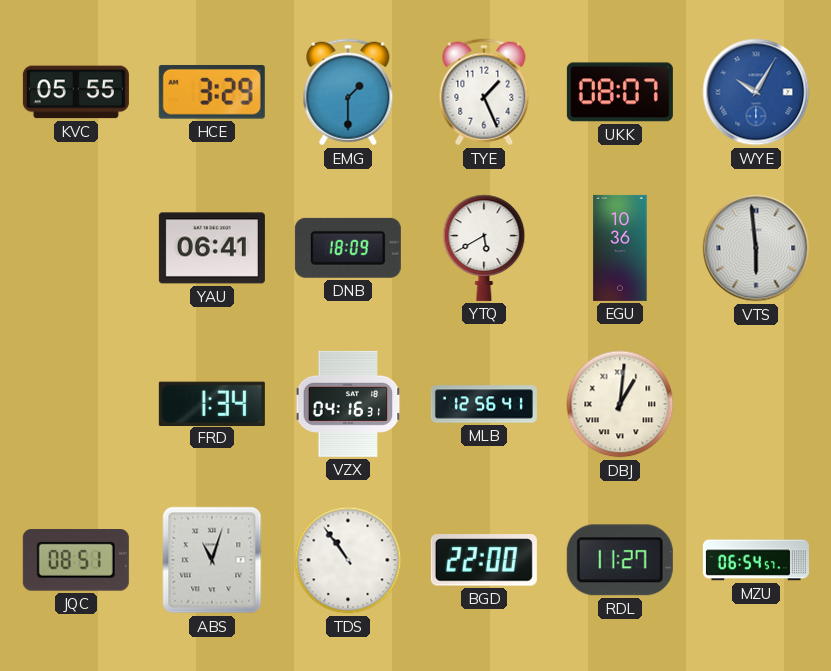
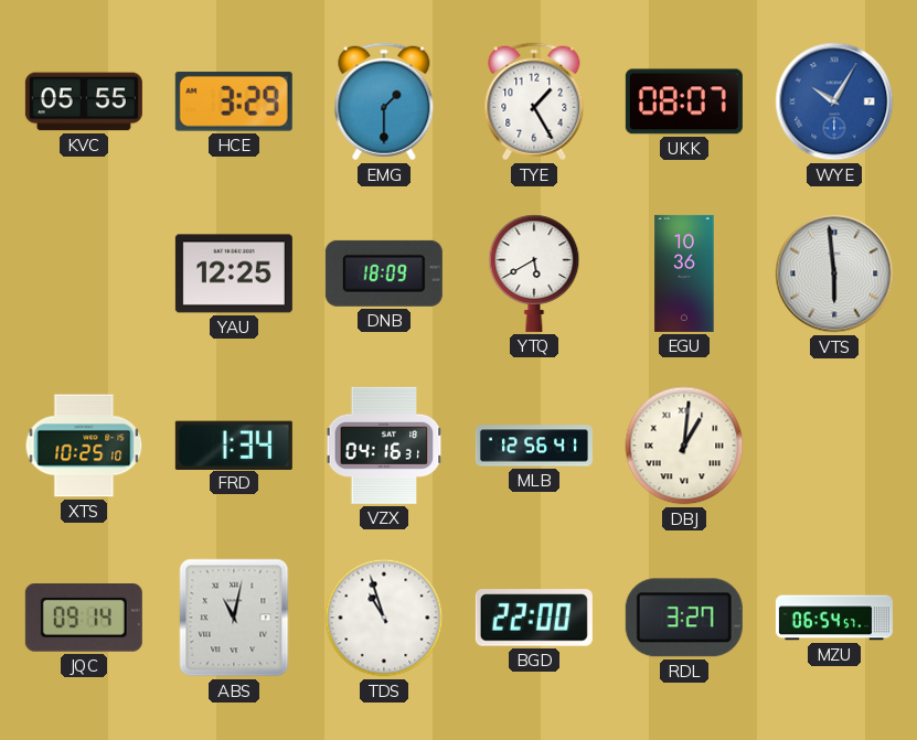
TYE: 1:26 -> 1:25
YAU: 06:41 -> 12:25
XTS: none -> 10:25
JQC: 08:51 -> 09:14
ABS: 11:03 -> 11:02
TDS: 10:54 -> 10:57
RDL: 11:27 -> 3:27
